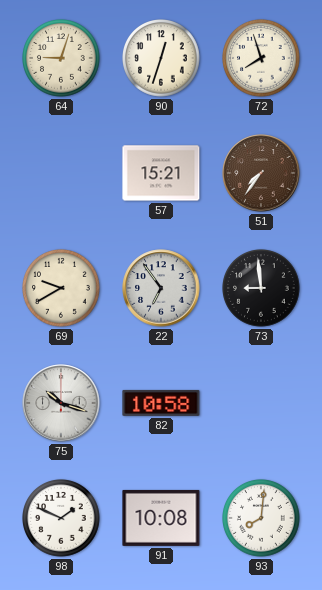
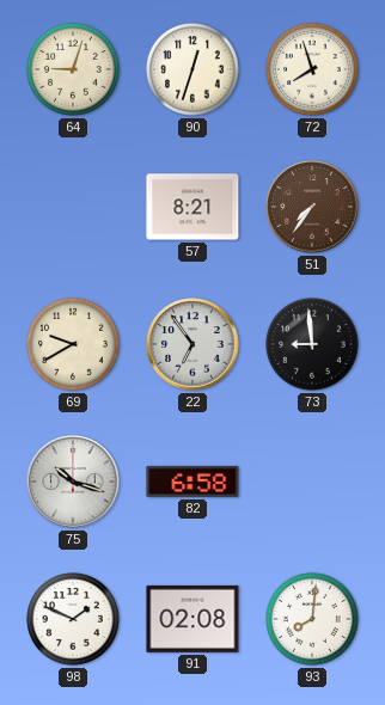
57: 15:21 -> 8:21
82: 10:58 -> 6:58
91: 10:08 -> 02:08
